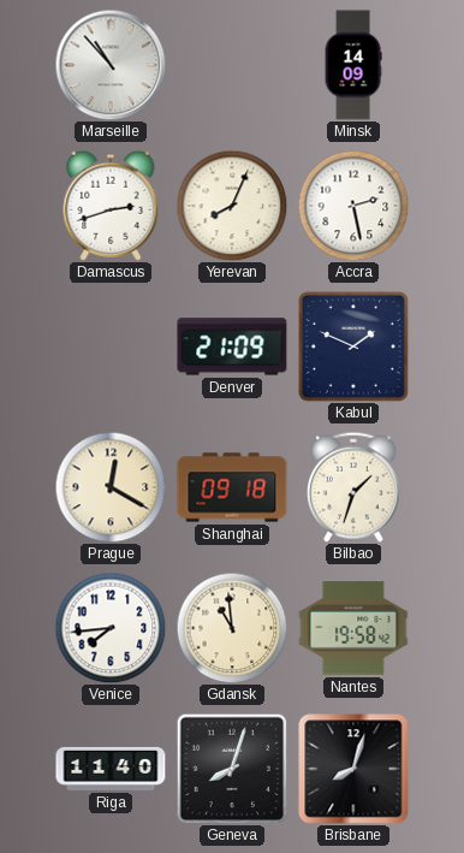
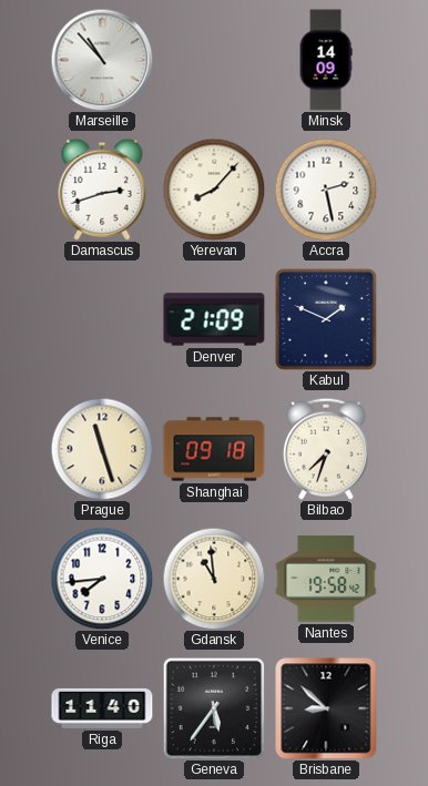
Yerevan: 8:04 -> 8:07
Prague: 12:20 -> 11:27
Bilbao: 1:33 -> 7:33
Geneva: 8:03 -> 5:36
Brisbane: 8:03 -> 8:52
